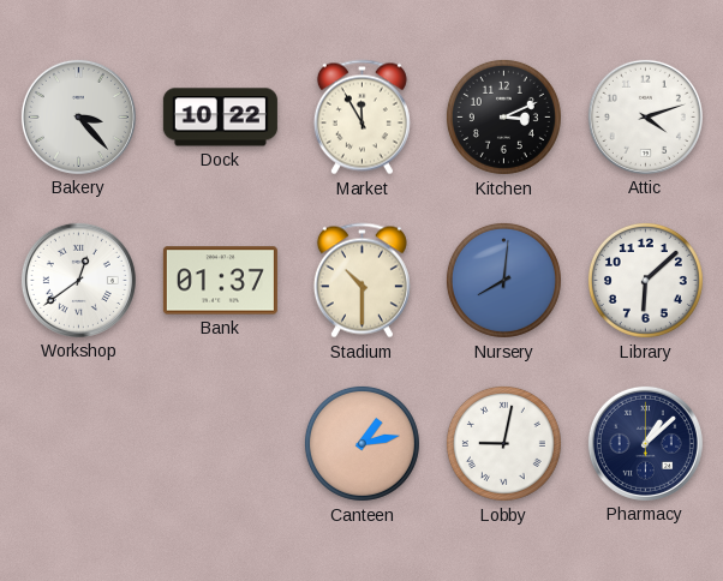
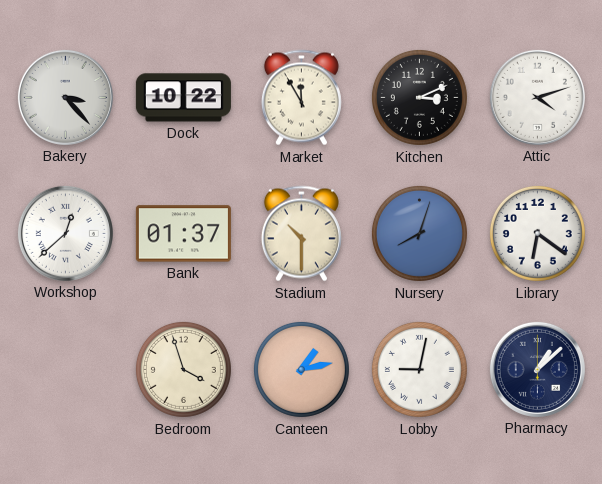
Workshop: 12:39 -> 12:38
Nursery: 8:01 -> 8:03
Library: 6:08 -> 6:21
Bedroom: none -> 3:57
